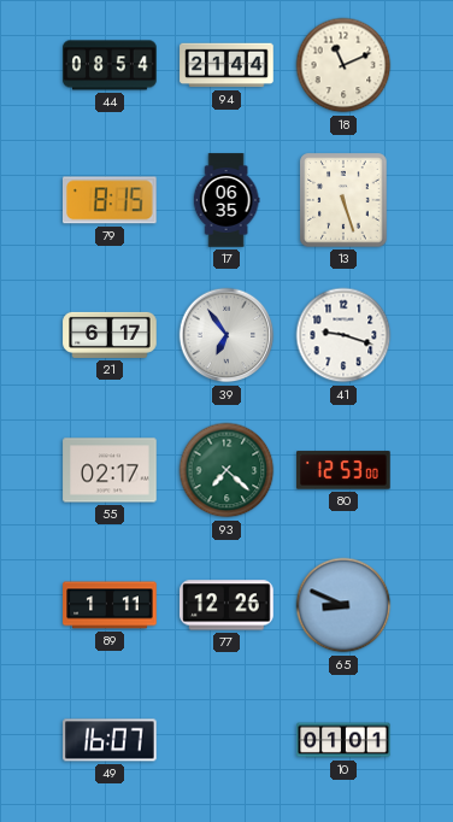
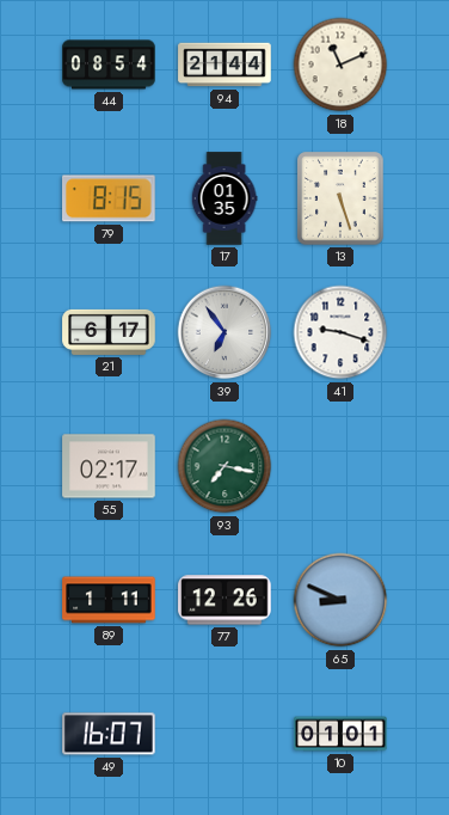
17: 06:35 -> 01:35
93: 7:22 -> 7:17
80: 12:53 -> none
